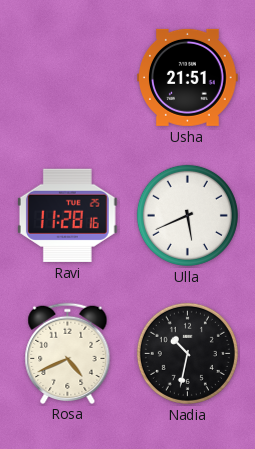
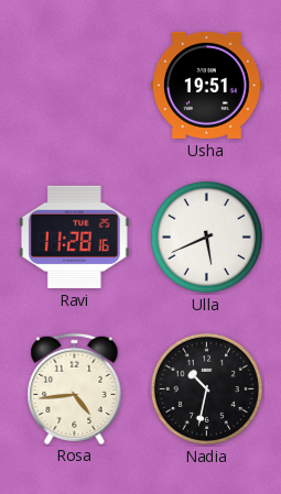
Usha: 21:51 -> 19:51
Rosa: 4:41 -> 4:44
